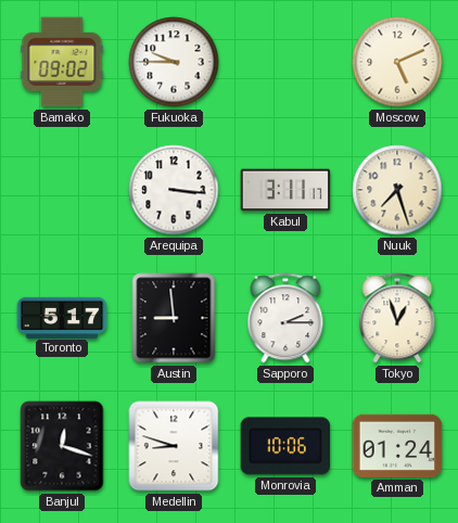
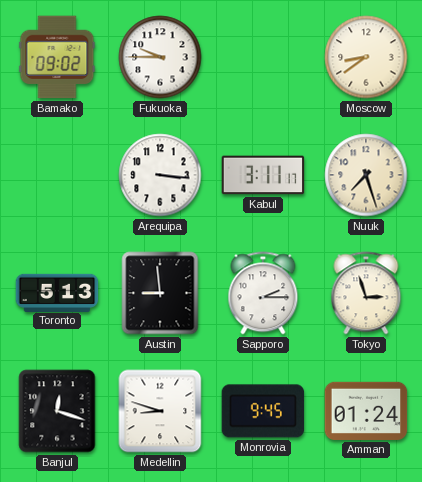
Moscow: 5:11 -> 8:39
Toronto: 5:17 -> 5:13
Tokyo: 12:57 -> 2:57
Monrovia: 10:06 -> 9:45
